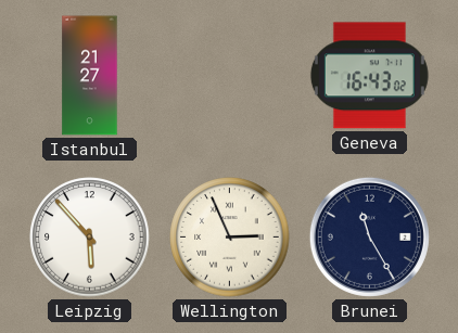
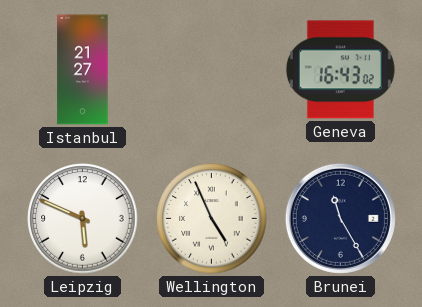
Leipzig: 5:53 -> 5:49
Wellington: 2:56 -> 4:56
